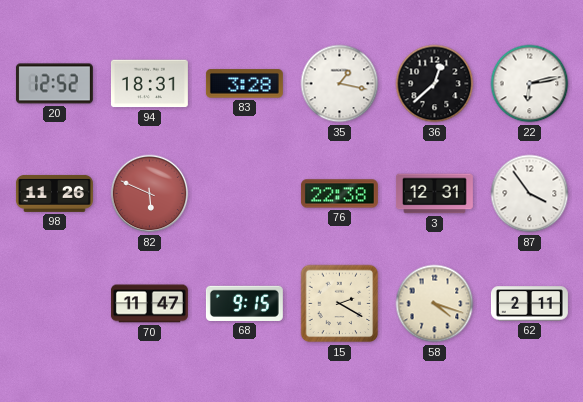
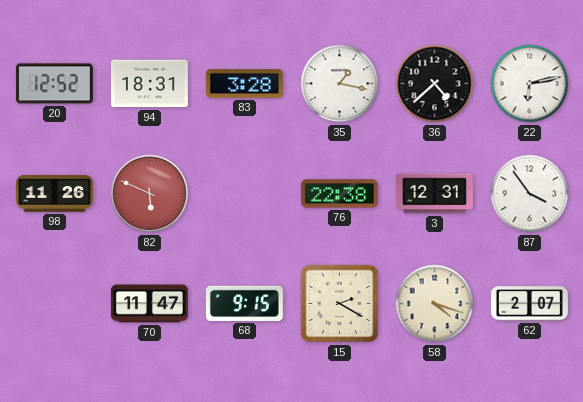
36: 12:38 -> 4:38
62: 2:11 -> 2:07
